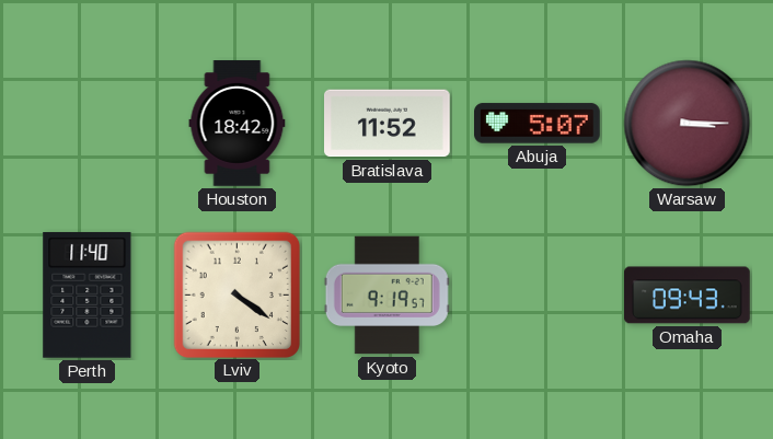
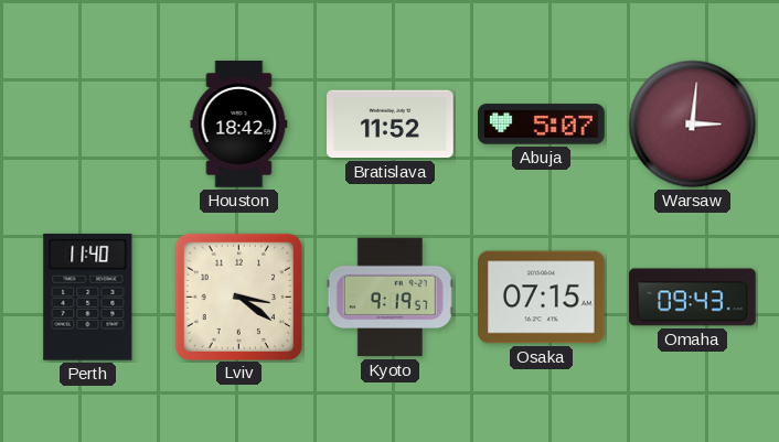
Warsaw: 3:15 -> 3:01
Lviv: 4:21 -> 3:21
Osaka: none -> 07:15
